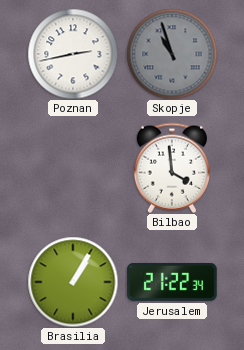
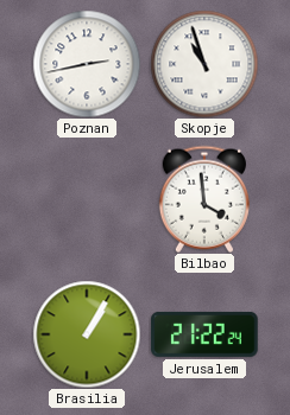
Skopje dial: grey -> white
Jerusalem: 21:22:34 -> 21:22:24
